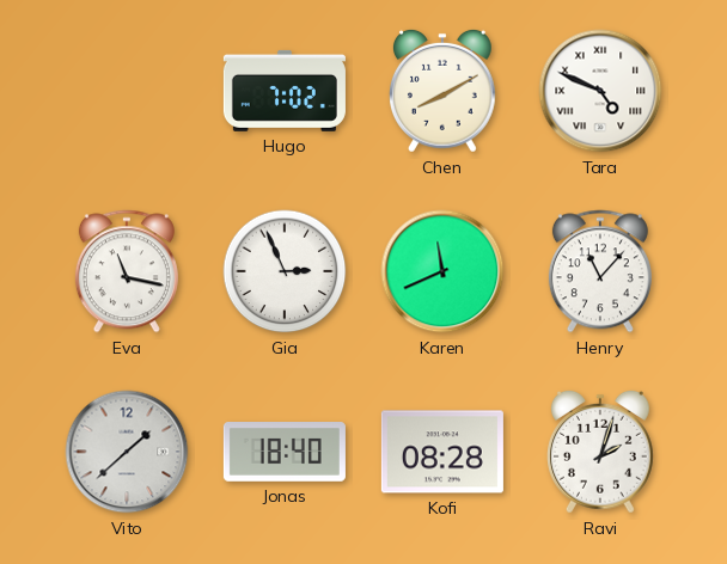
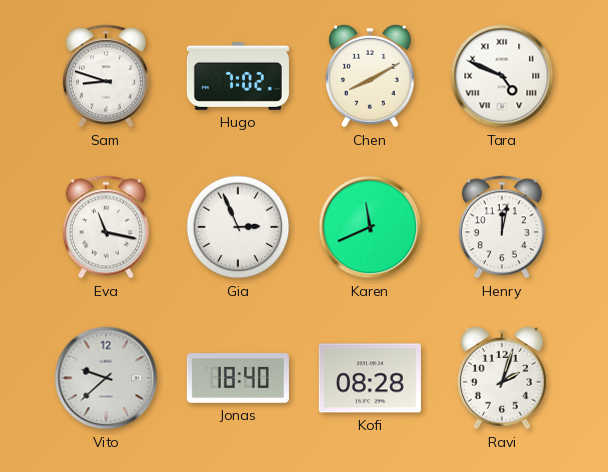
Sam: none -> 8:48
Henry: 11:07 -> 12:02
Vito: 1:38 -> 9:38
